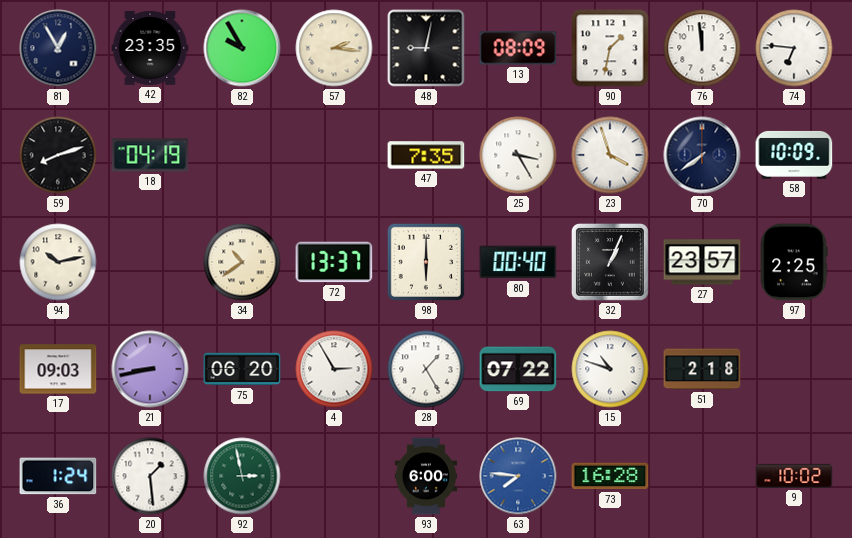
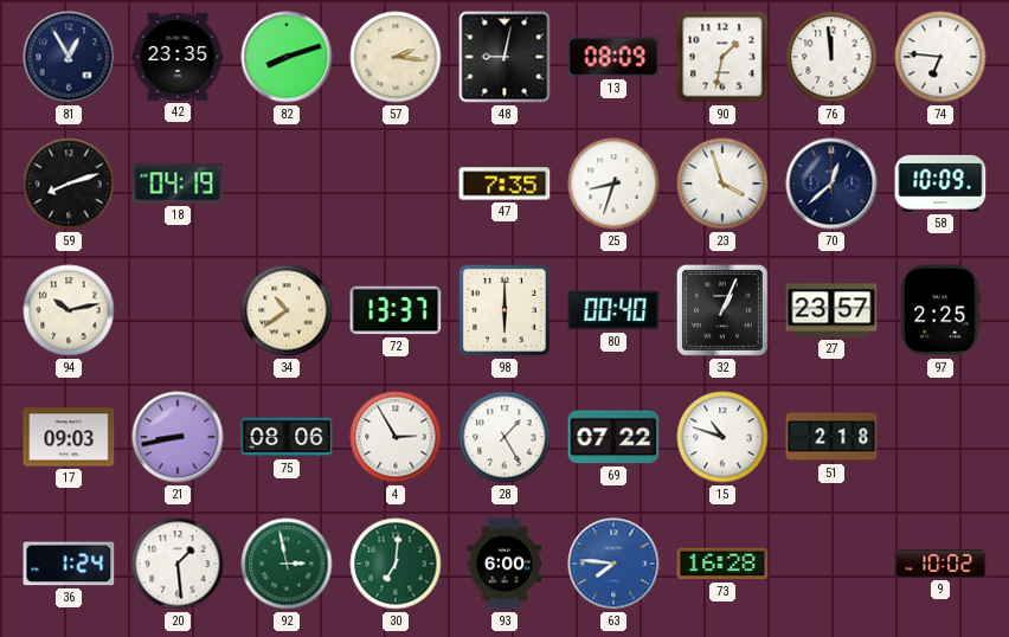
82: 9:55 -> 8:12
25: 3:25 -> 8:33
70: 7:39 -> 12:38
75: 06:20 -> 08:06
30: none -> 7:01
